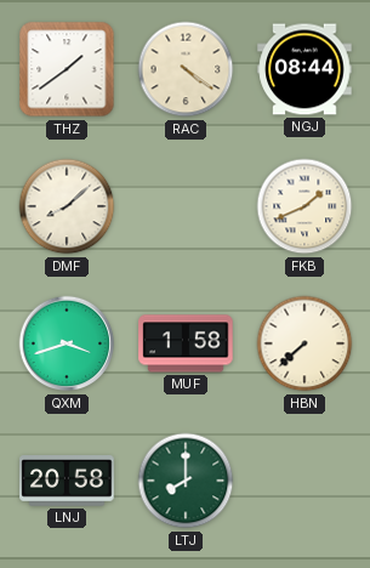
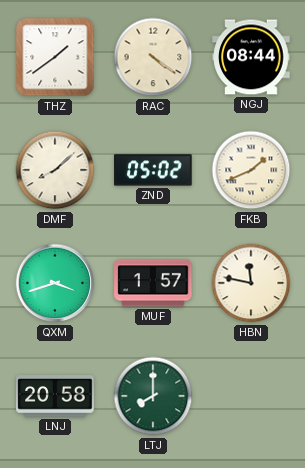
ZND: none -> 05:02
MUF: 1:58 -> 1:57
HBN: 7:38 -> 11:47
